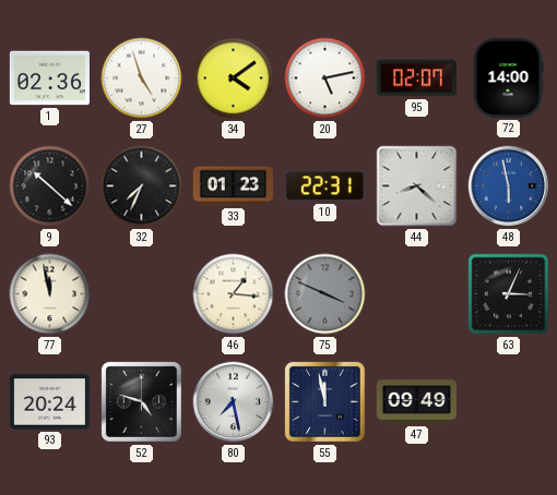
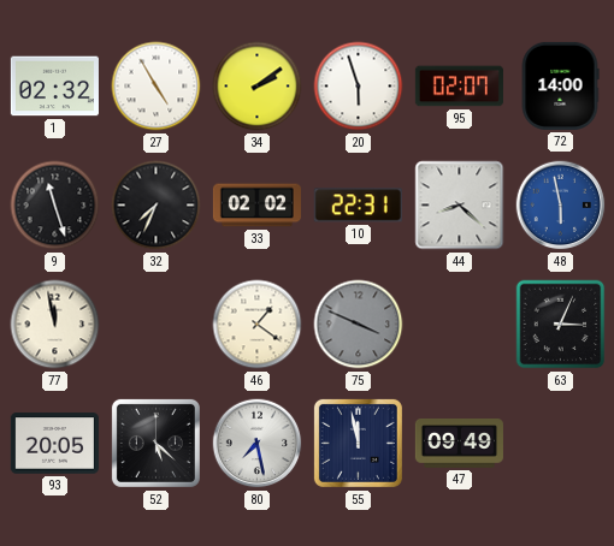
1: 02:36 -> 02:32
27: 4:57 -> 4:55
34: 4:09 -> 2:09
20: 5:13 -> 5:57
9: 10:22 -> 11:27
33: 01:23 -> 02:02
46: 1:16 -> 1:21
93: 20:24 -> 20:05
52: 4:48 -> 5:22
